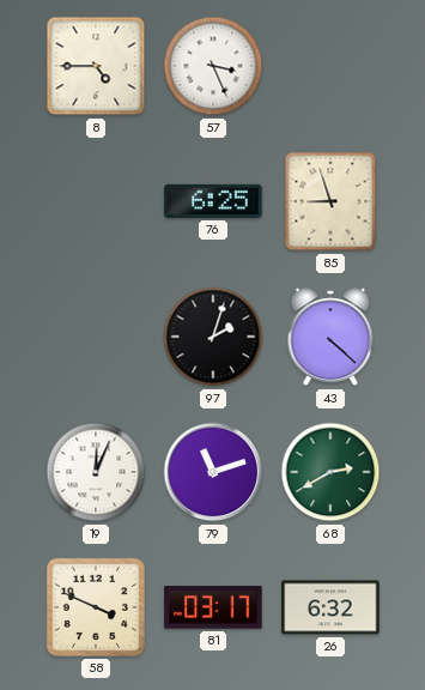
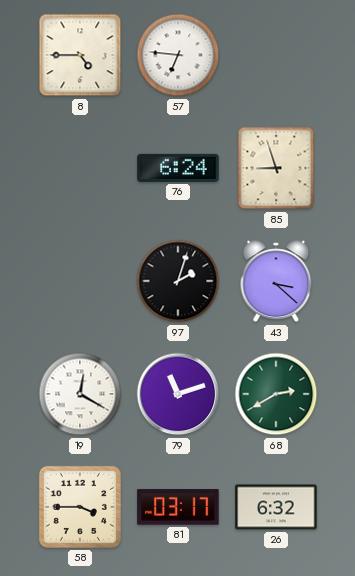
57: 3:26 -> 6:46
76: 6:25 -> 6:24
43: 4:22 -> 3:22
19: 12:04 -> 12:20
58: 3:49 -> 3:45
